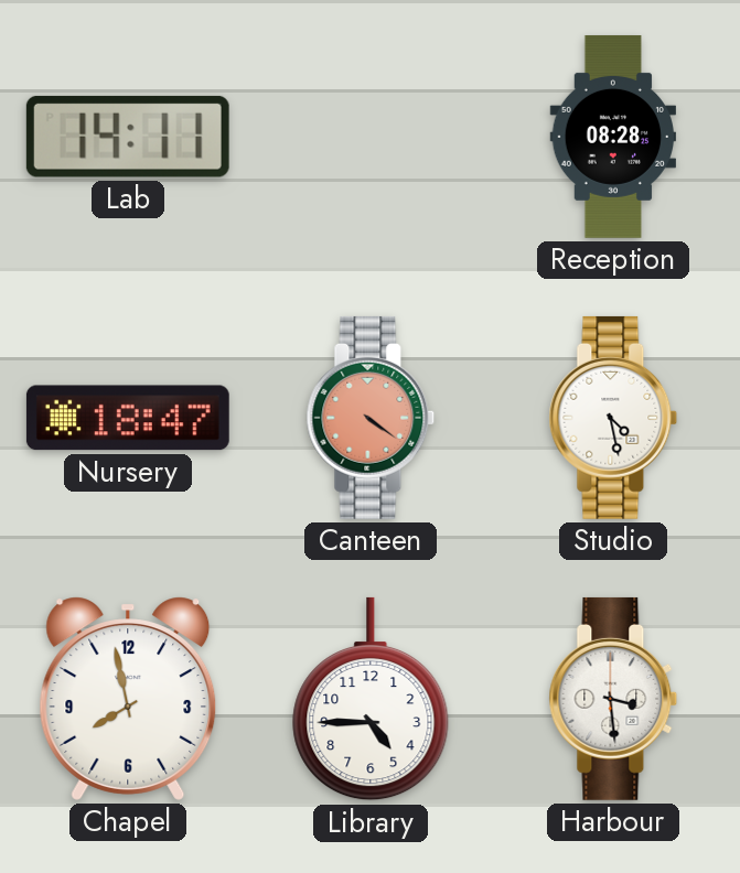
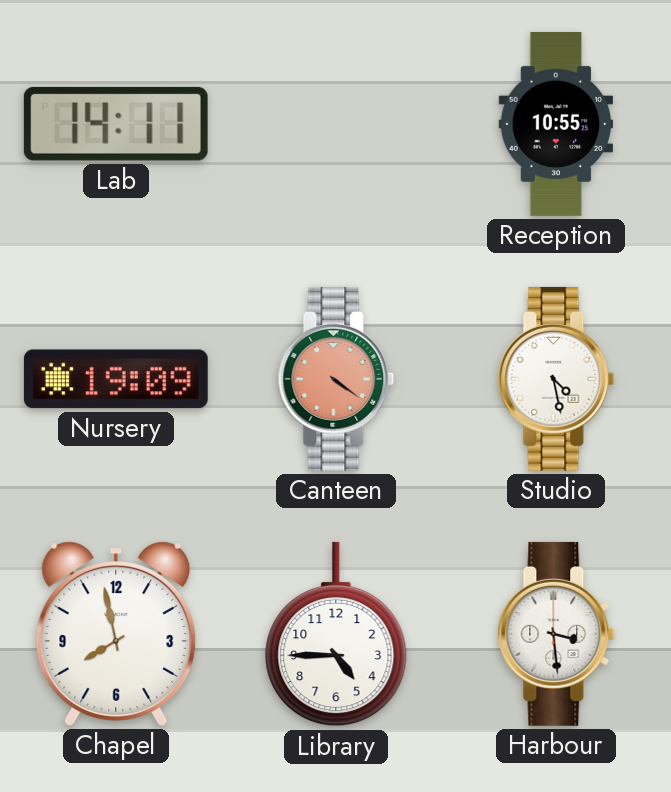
Reception: 08:28 -> 10:55
Nursery: 18:47 -> 19:09
